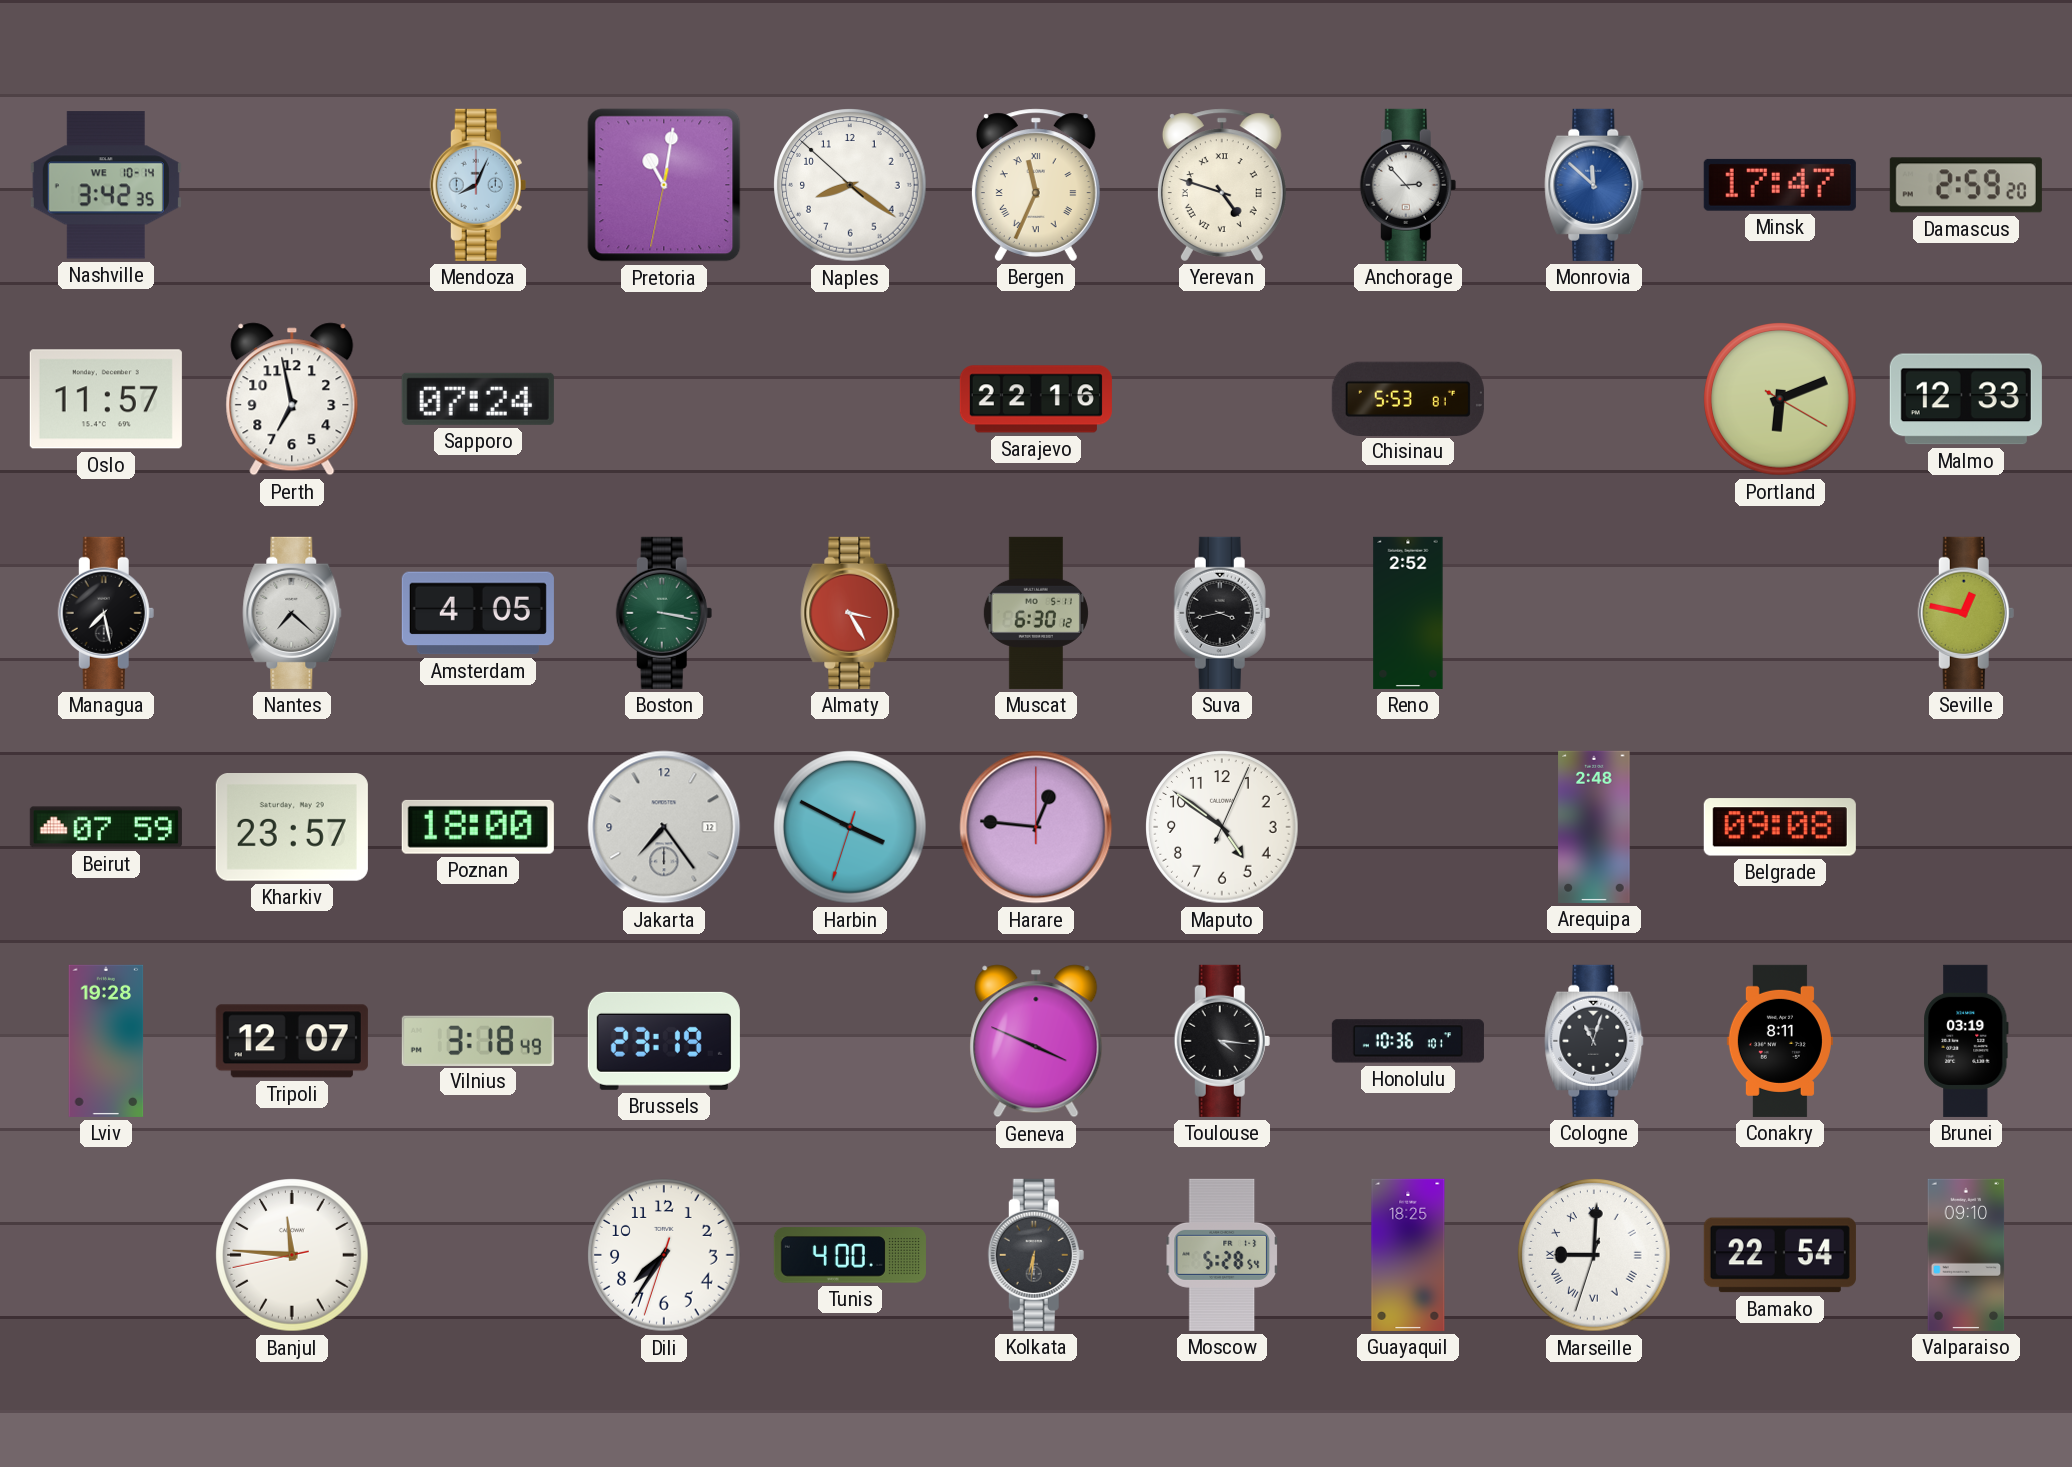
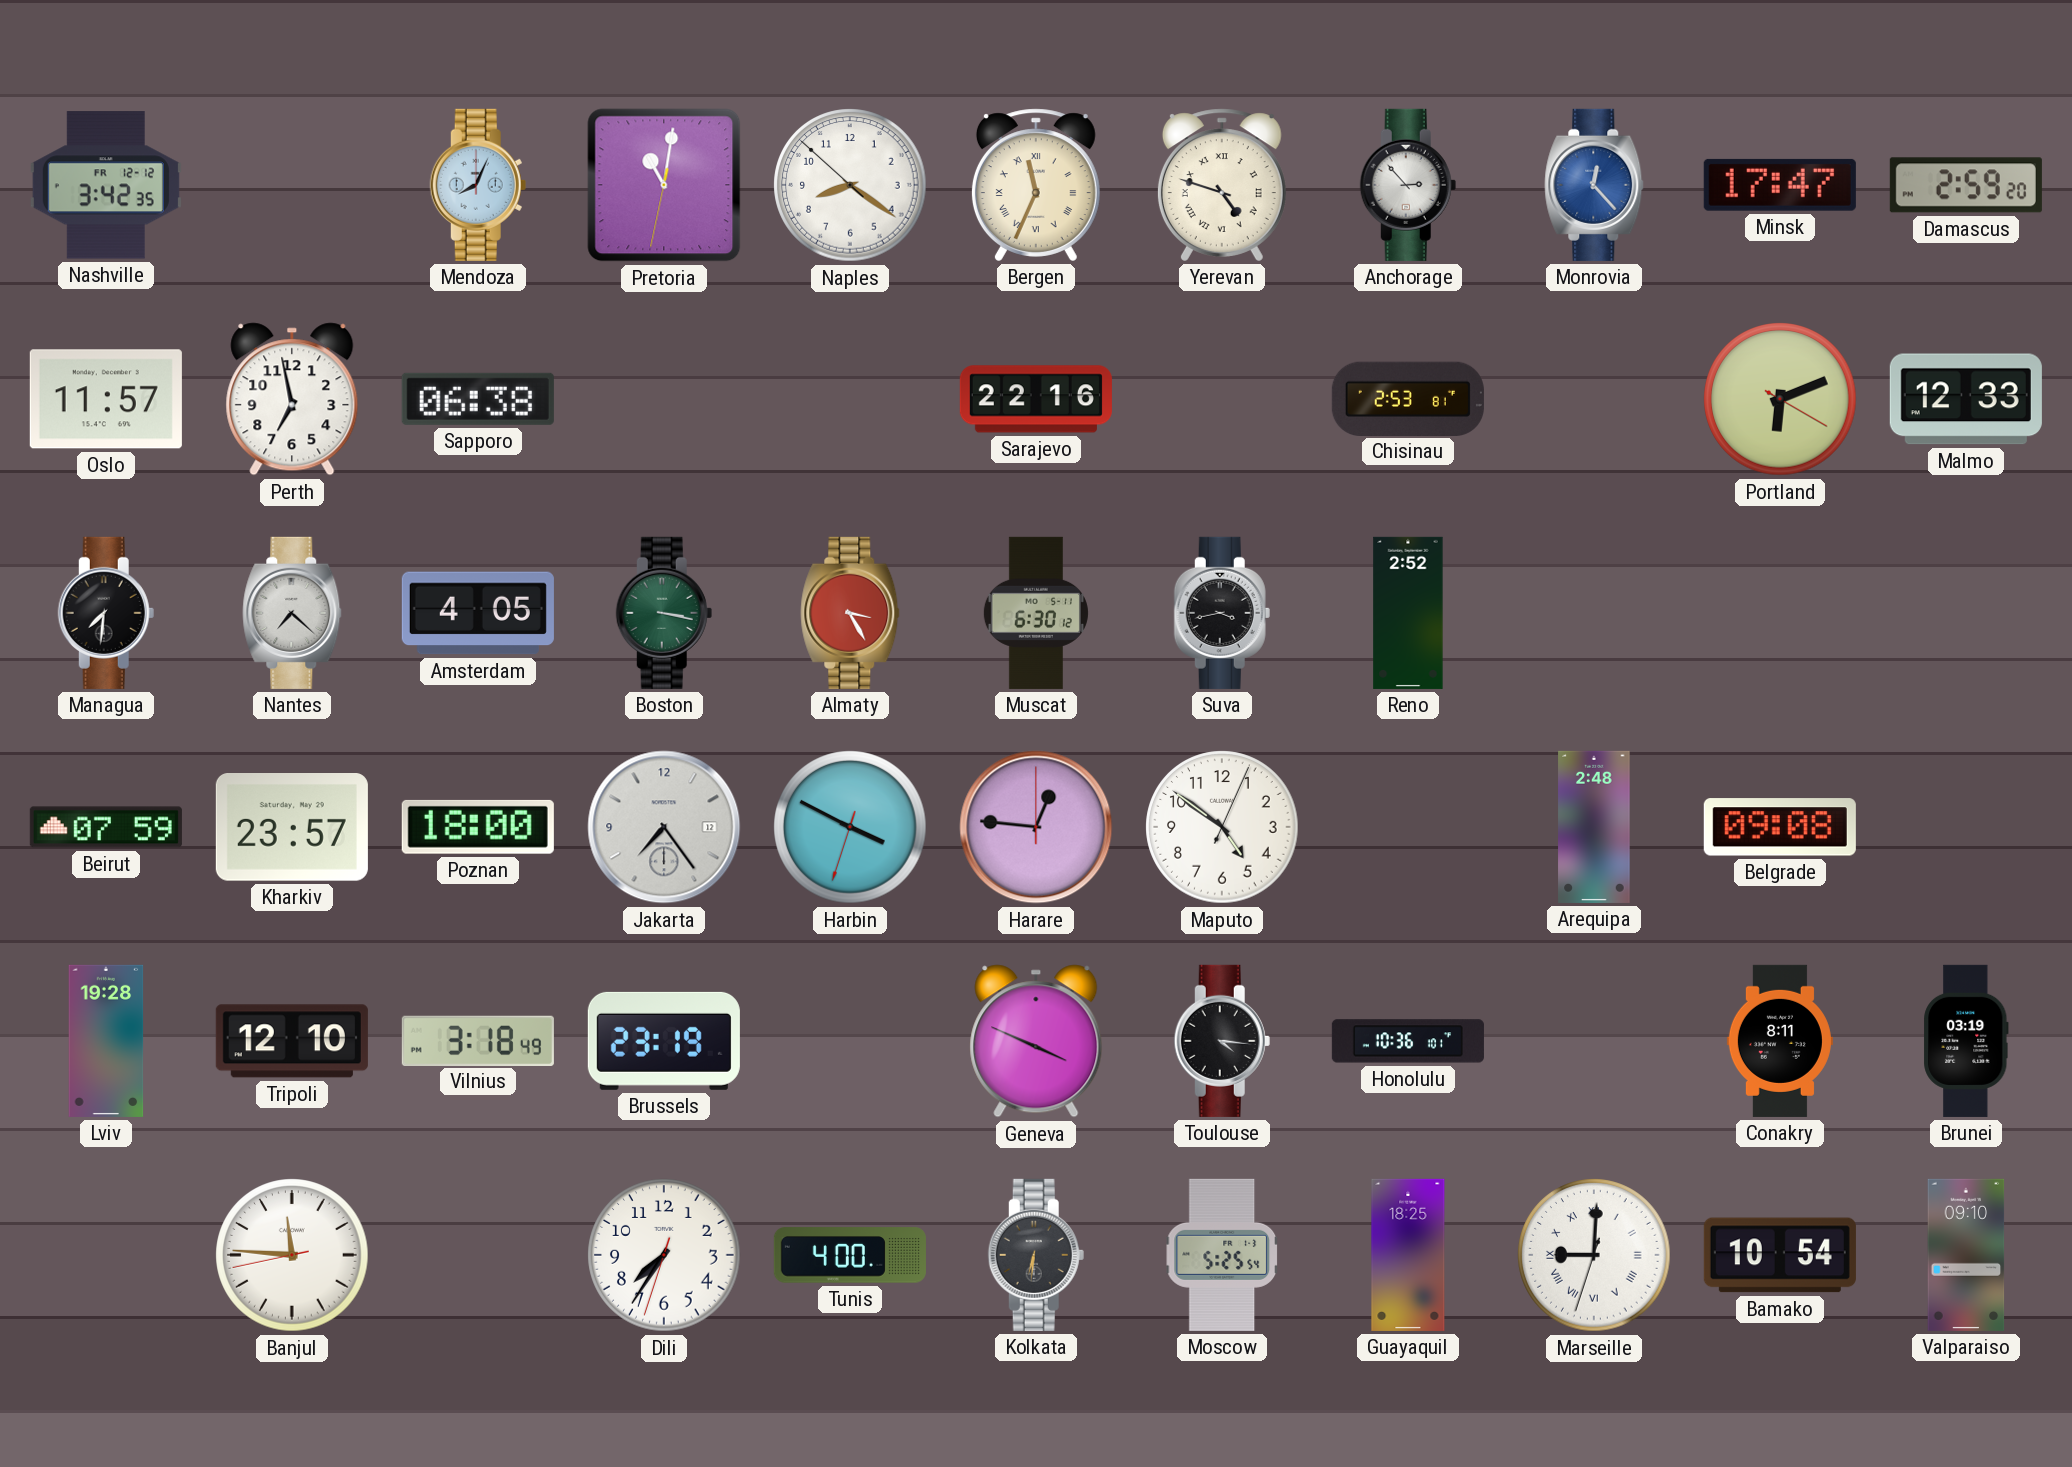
Nashville date: WE 10-14 -> FR 12-12
Monrovia: 11:52 -> 12:23
Sapporo: 07:24 -> 06:38
Chisinau: 5:53 -> 2:53
Managua: 7:28 -> 7:31
Seville: 12:47 -> none
Tripoli: 12:07 -> 12:10
Cologne: 11:03 -> none
Moscow: 5:28 -> 5:25
Bamako: 22:54 -> 10:54
